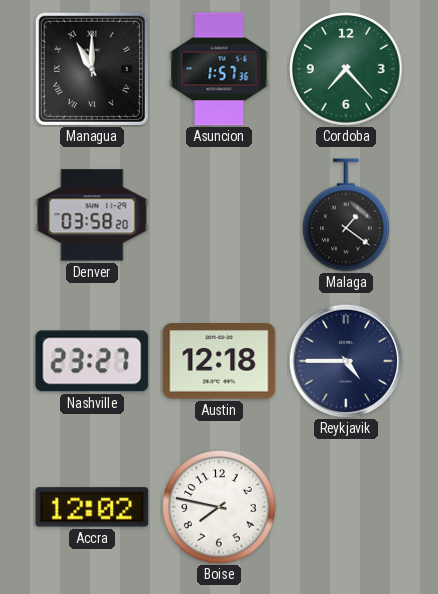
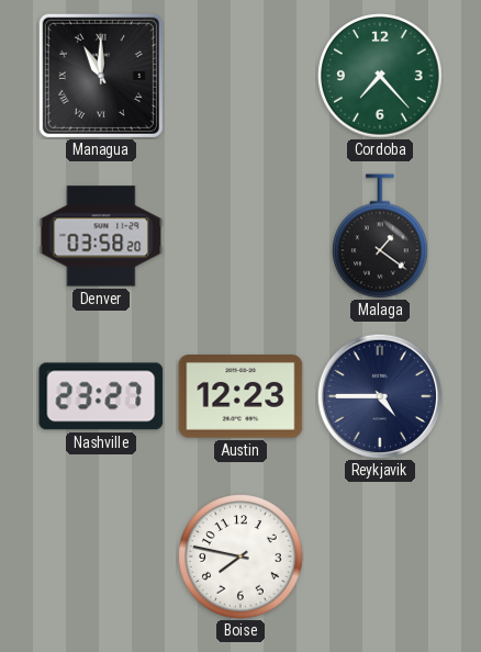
Asuncion: 1:57 -> none
Austin: 12:18 -> 12:23
Accra: 12:02 -> none
